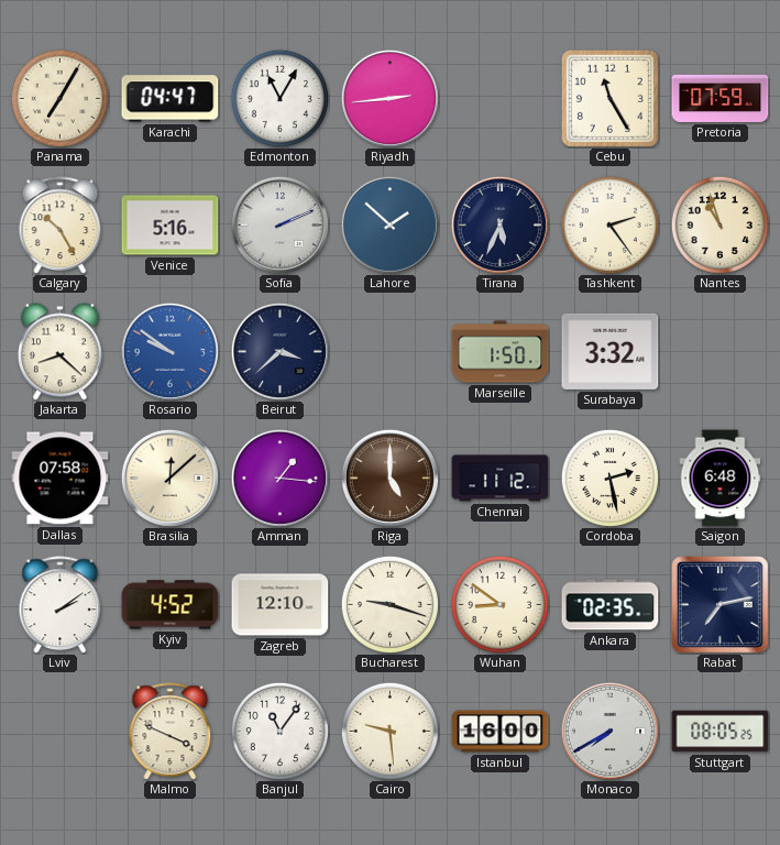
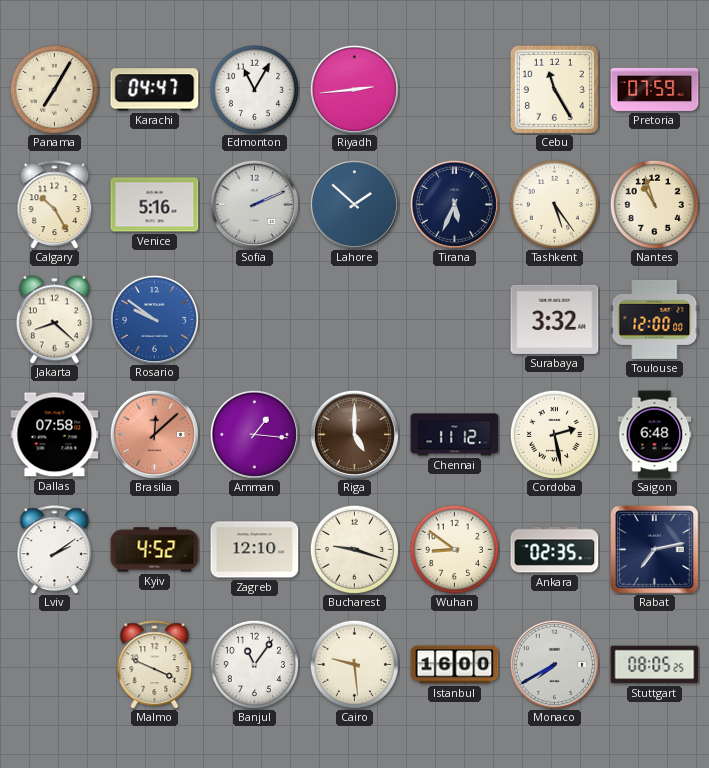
Tashkent: 2:24 -> 5:24
Beirut: 3:38 -> none
Marseille: 1:50 -> none
Toulouse: none -> 12:00
Brasilia dial: cream -> salmon
